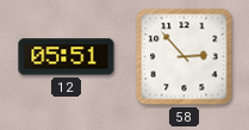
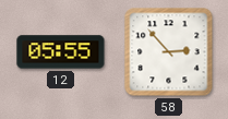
12: 05:51 -> 05:55
